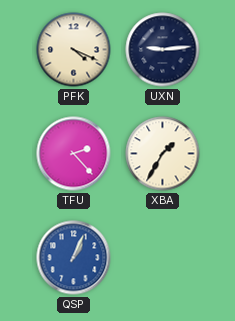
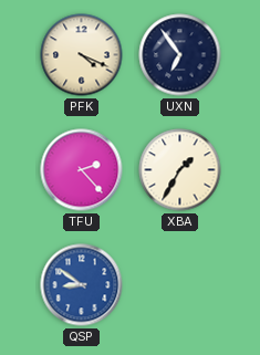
UXN: 9:14 -> 6:54
QSP: 1:04 -> 8:51
